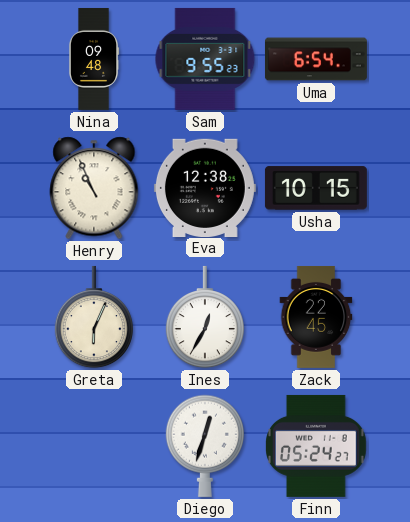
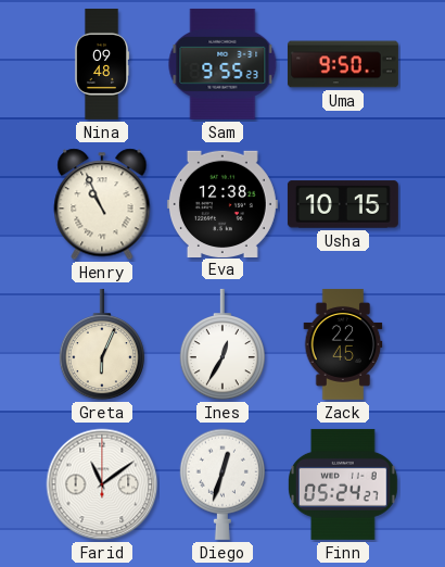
Uma: 6:54 -> 9:50
Farid: none -> 11:09
